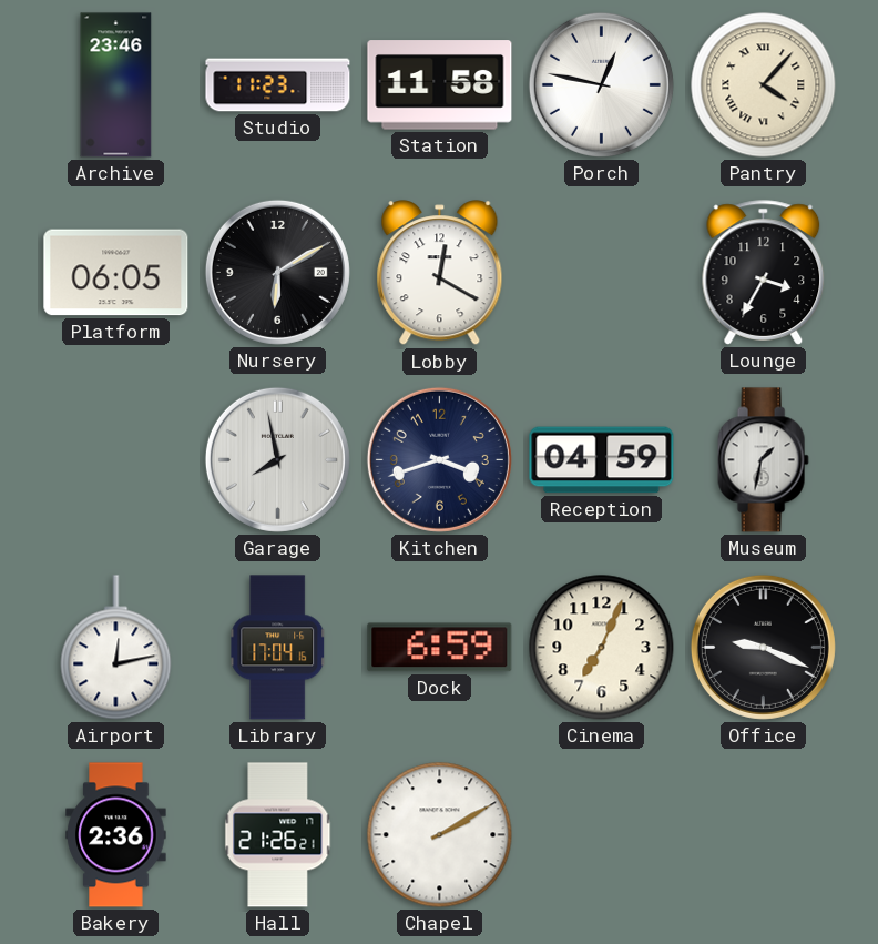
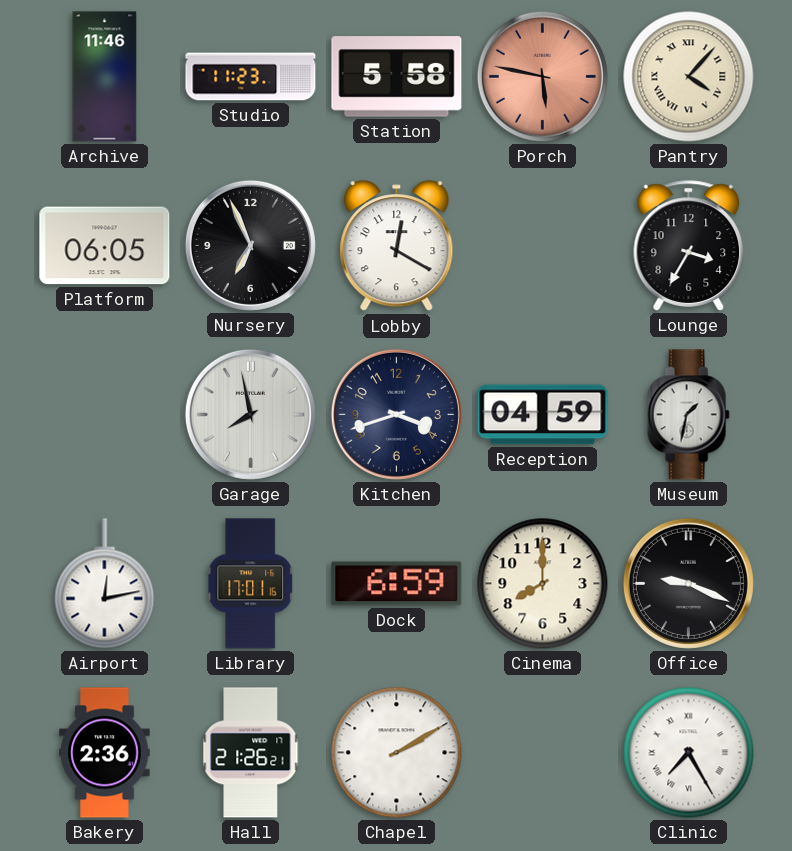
Archive: 23:46 -> 11:46
Station: 11:58 -> 5:58
Porch: 12:47 -> 5:47
Porch dial: white -> salmon
Nursery: 6:10 -> 6:56
Library: 17:04 -> 17:01
Cinema: 7:04 -> 8:00
Clinic: none -> 7:25
